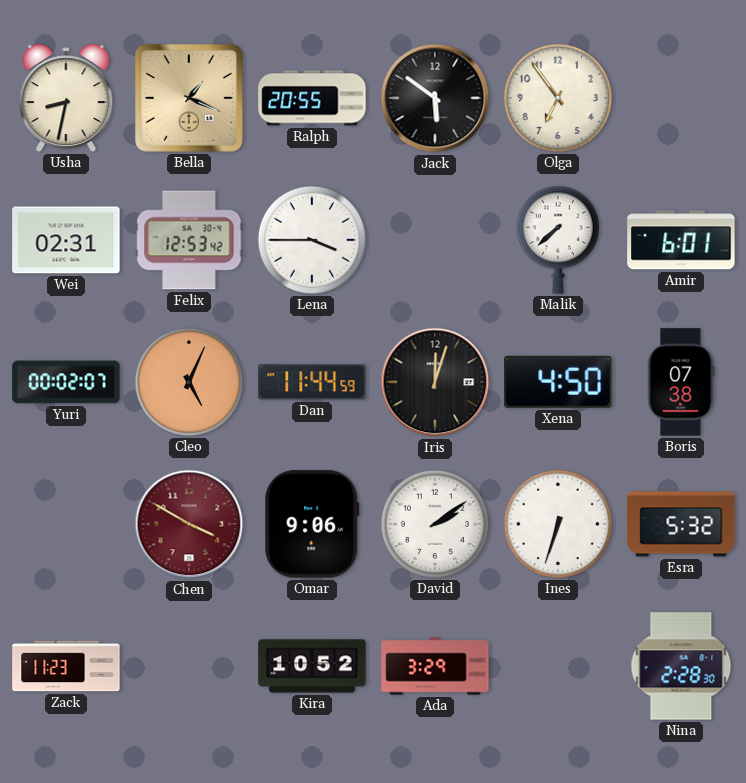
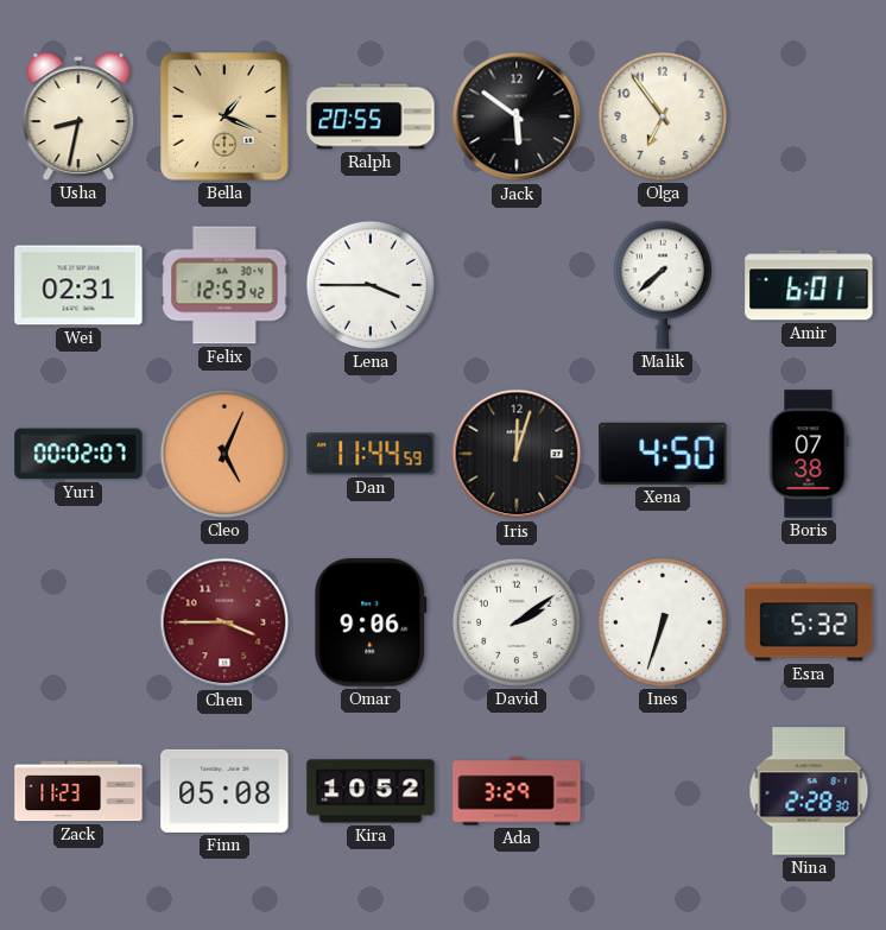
Chen: 3:50 -> 3:45
Finn: none -> 05:08
